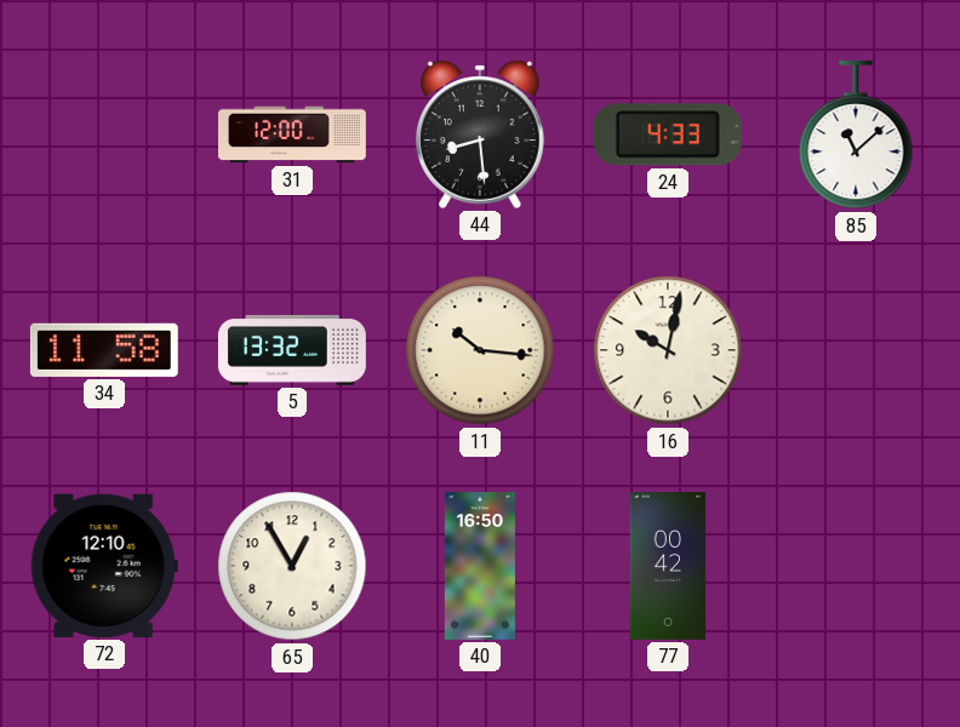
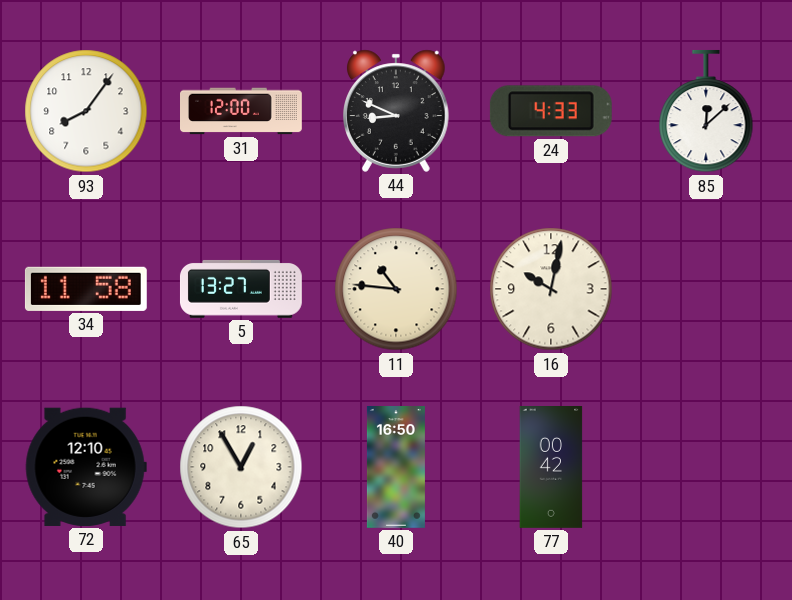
93: none -> 8:06
44: 8:29 -> 8:49
85: 11:08 -> 12:08
5: 13:32 -> 13:27
11: 10:16 -> 10:46
